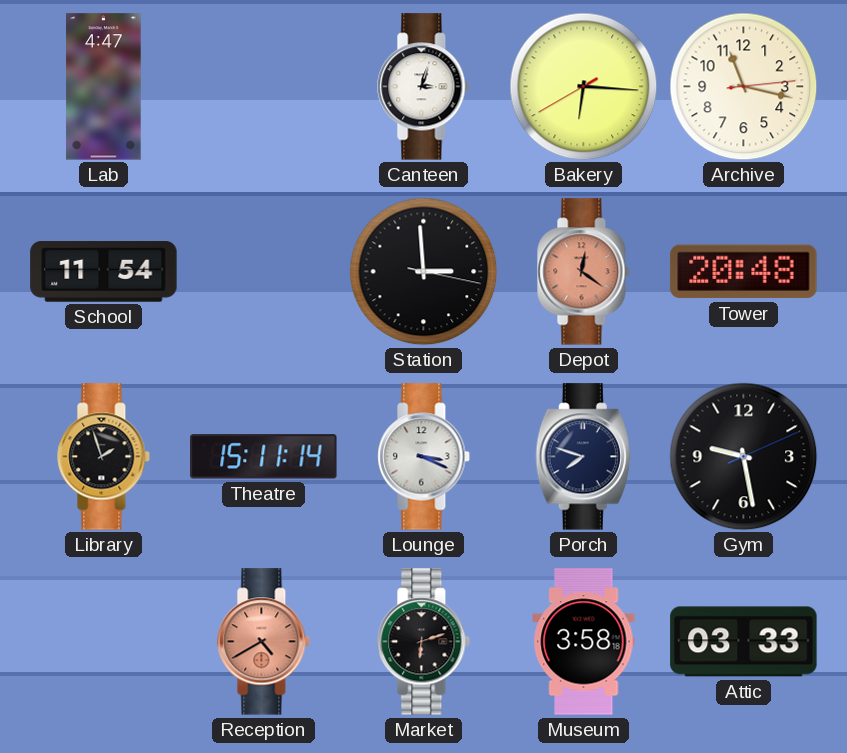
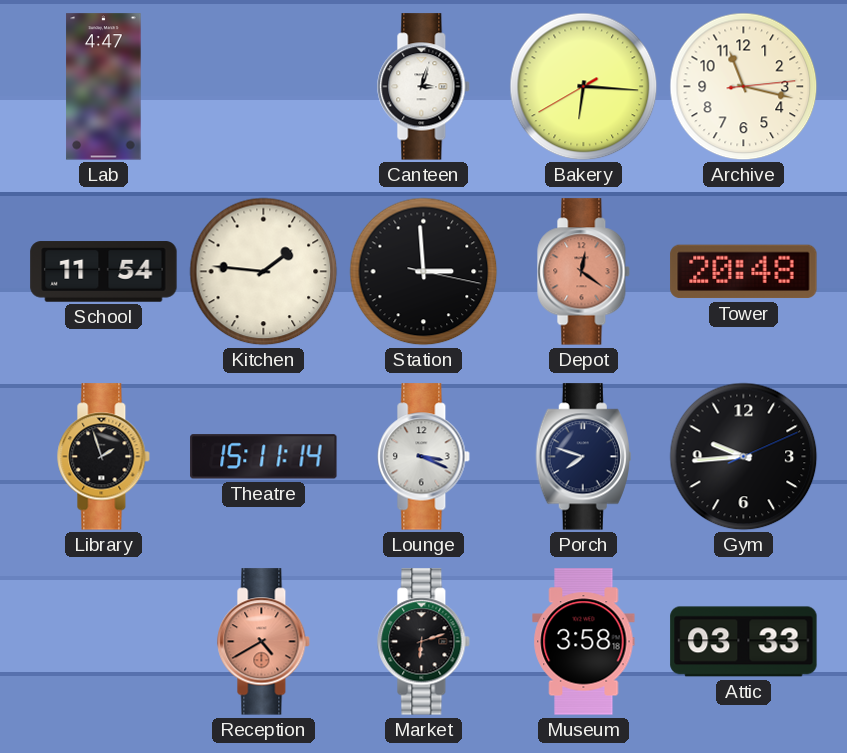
Kitchen: none -> 1:46
Gym: 9:28 -> 9:44
